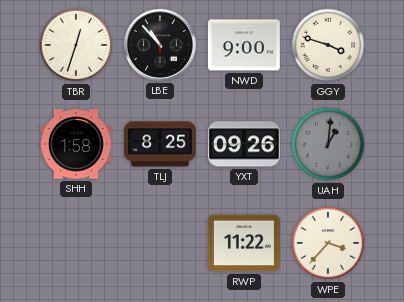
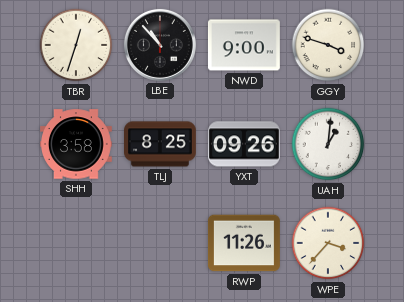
SHH: 1:58 -> 3:58
UAH dial: grey -> white
RWP: 11:22 -> 11:26
